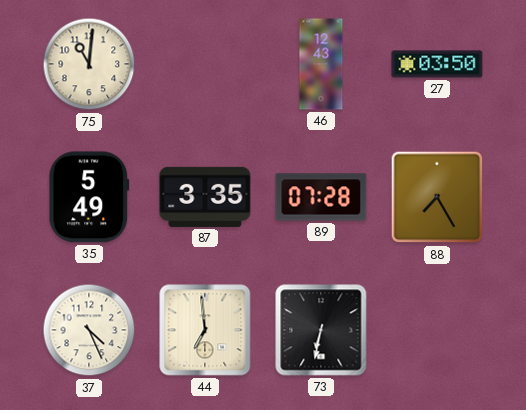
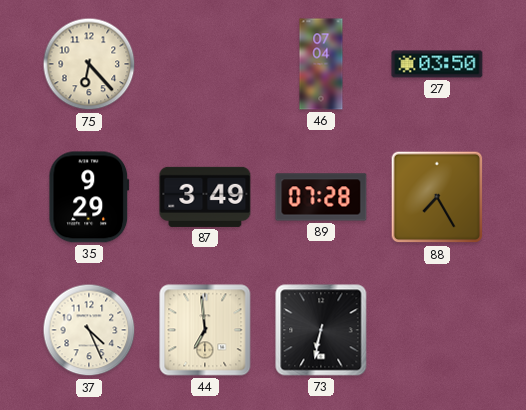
75: 11:01 -> 6:23
46: 12:43 -> 07:04
35: 5:49 -> 9:29
87: 3:35 -> 3:49
